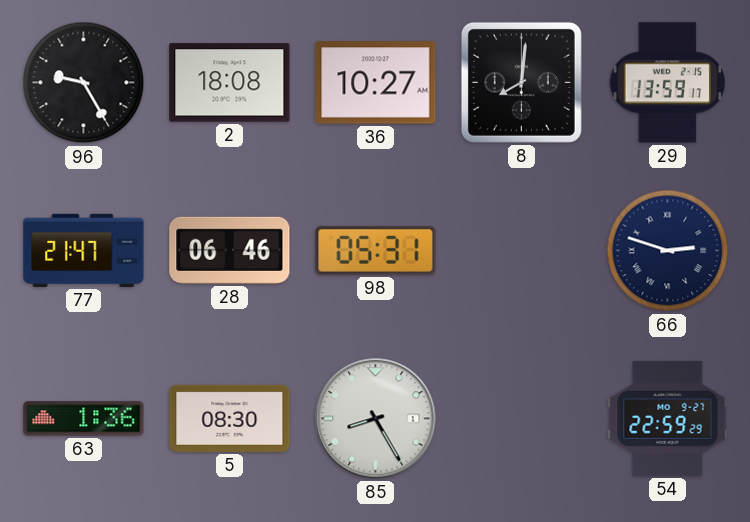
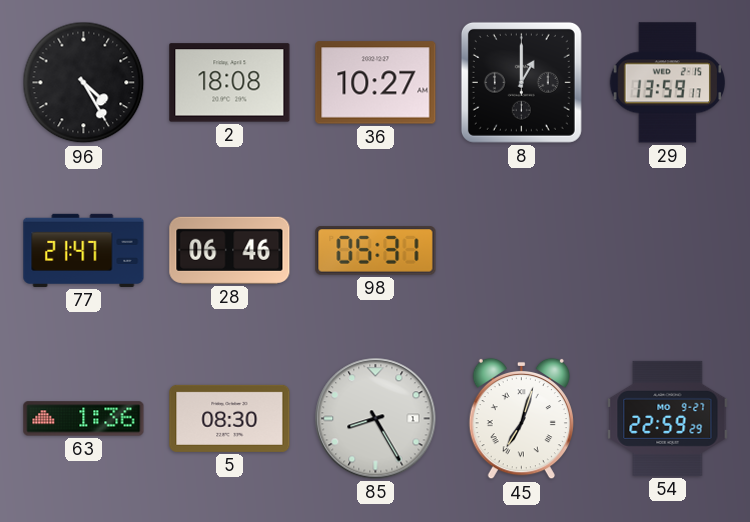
96: 9:25 -> 4:25
8: 8:01 -> 1:00
66: 2:48 -> none
45: none -> 7:03
